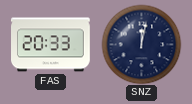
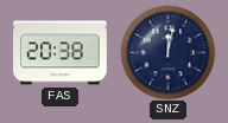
FAS: 20:33 -> 20:38
